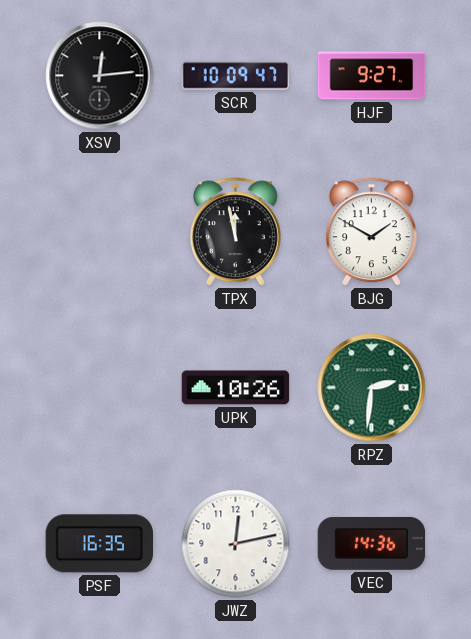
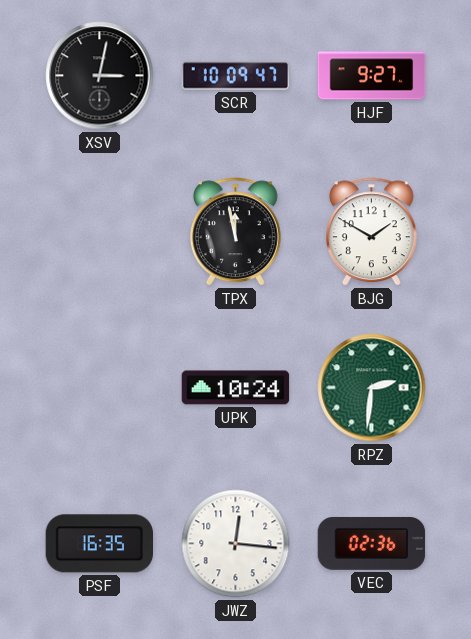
XSV: 12:14 -> 3:02
UPK: 10:26 -> 10:24
JWZ: 12:13 -> 12:16
VEC: 14:36 -> 02:36
